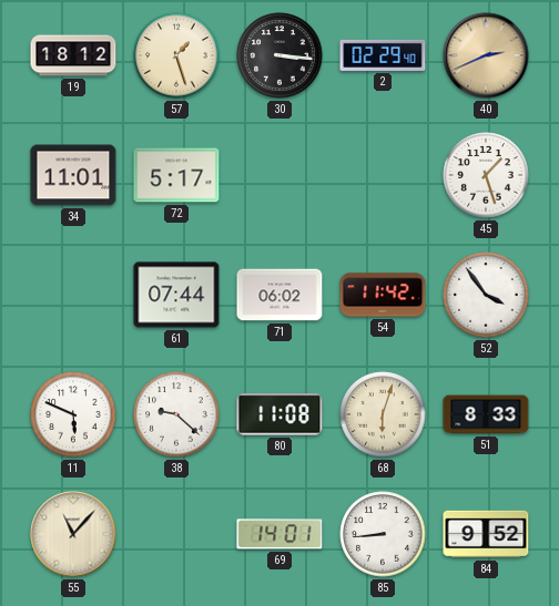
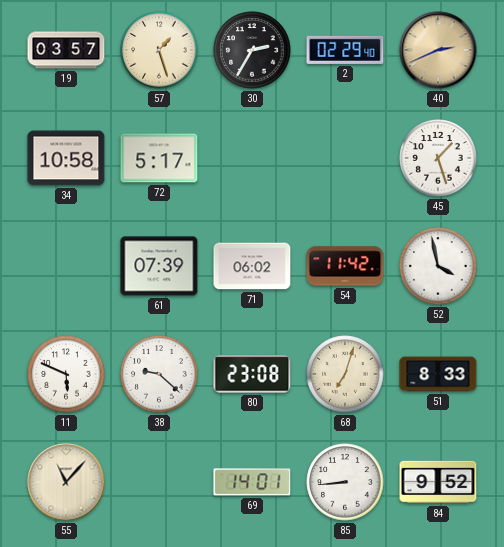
19: 18:12 -> 03:57
30: 3:16 -> 2:35
34: 11:01 -> 10:58
61: 07:44 -> 07:39
52: 3:54 -> 3:58
80: 11:08 -> 23:08
68: 6:03 -> 7:03
